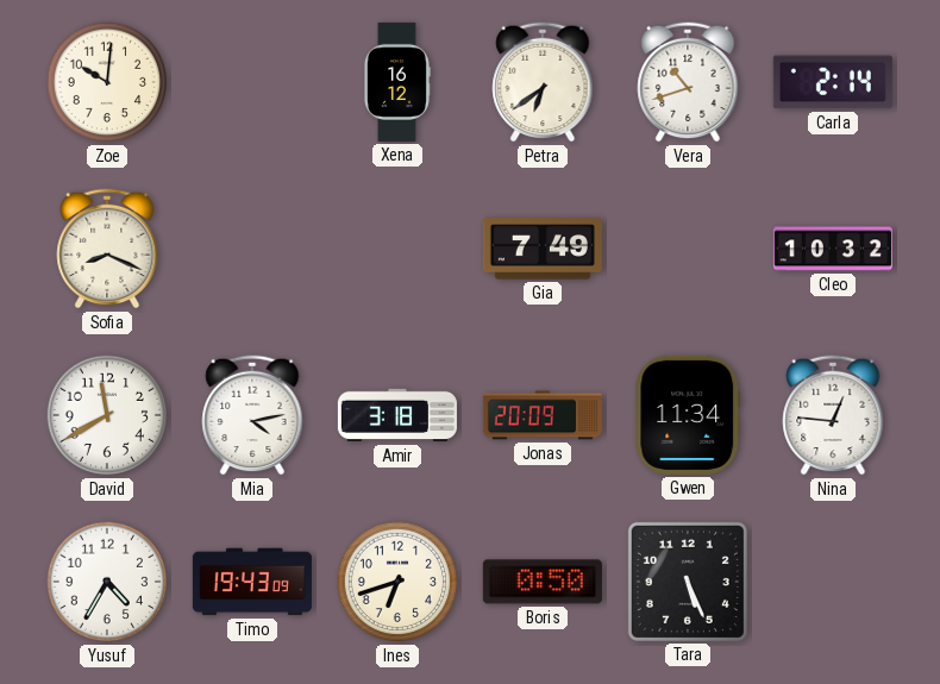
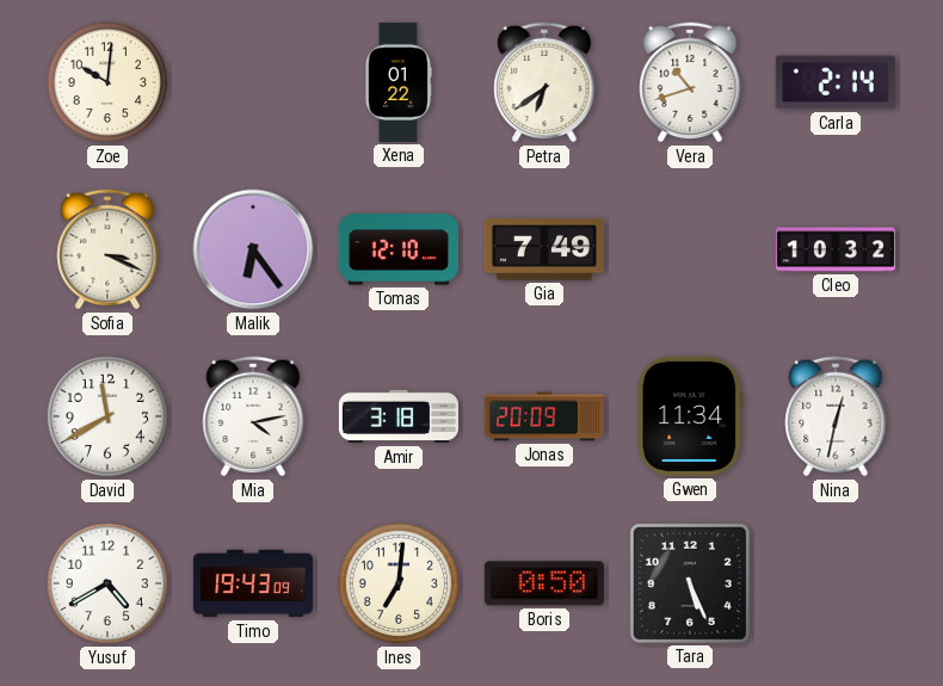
Xena: 16:12 -> 01:22
Sofia: 8:19 -> 3:19
Malik: none -> 6:24
Tomas: none -> 12:10
Nina: 12:46 -> 12:32
Yusuf: 4:35 -> 4:40
Ines: 6:42 -> 7:01
